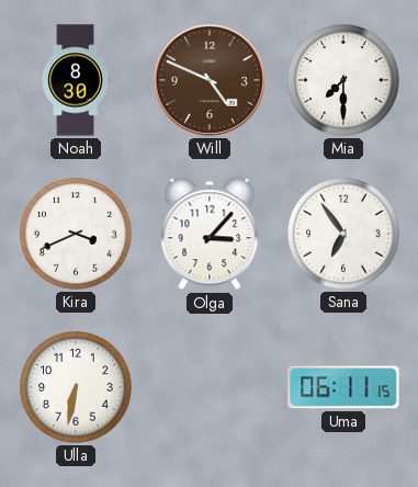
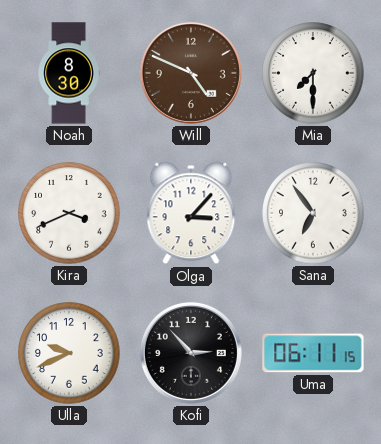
Ulla: 6:32 -> 9:41
Kofi: none -> 2:53
